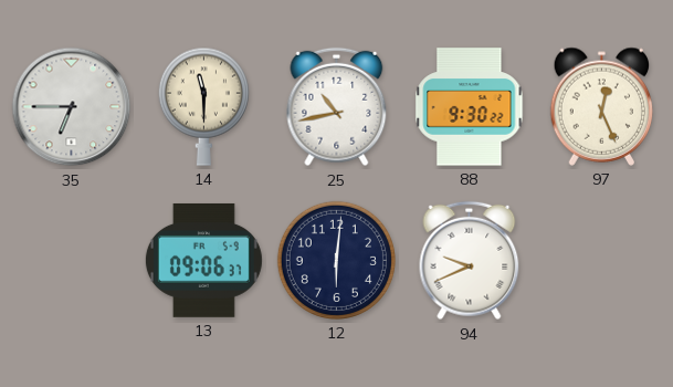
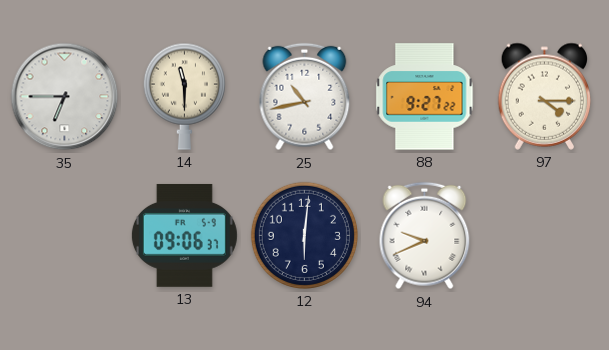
88: 9:30 -> 9:27
97: 12:26 -> 4:15
